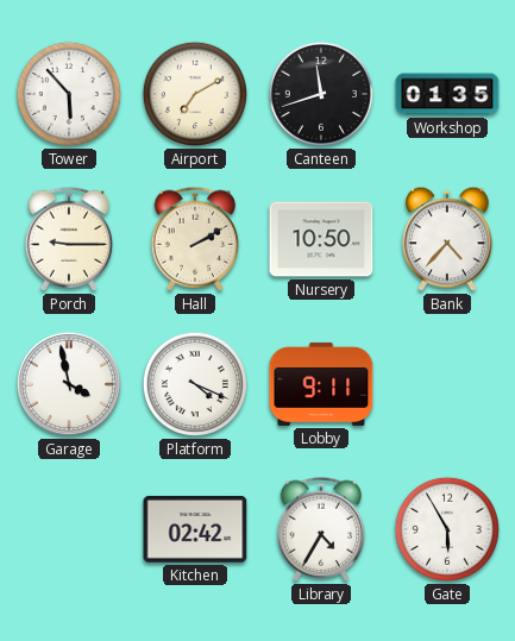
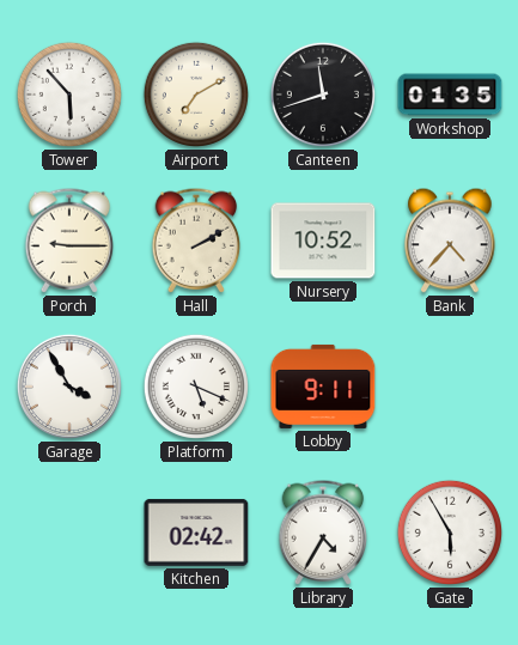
Nursery: 10:50 -> 10:52
Garage: 3:58 -> 3:55
Platform: 4:19 -> 5:19
